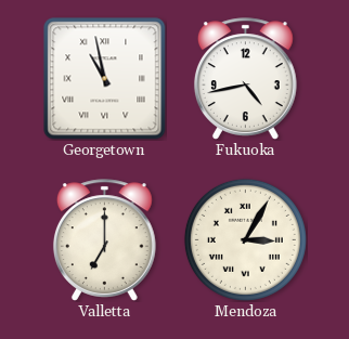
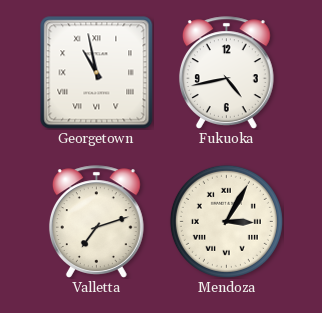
Valletta: 7:00 -> 7:12
